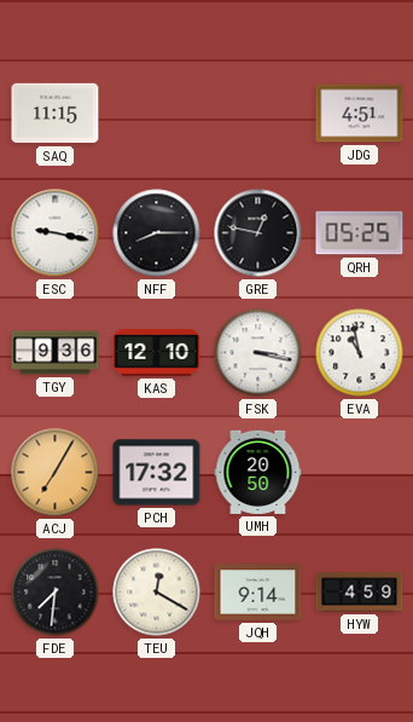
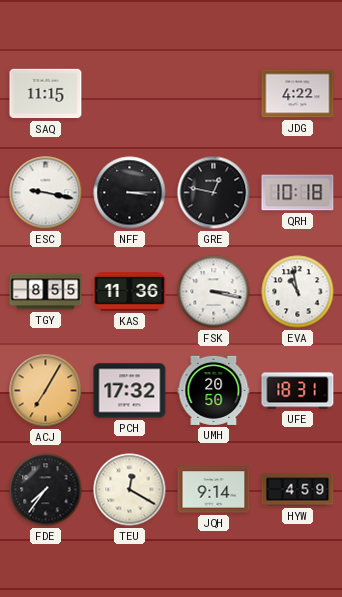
JDG: 4:51 -> 4:22
NFF: 8:15 -> 3:15
QRH: 05:25 -> 10:18
TGY: 9:36 -> 8:55
KAS: 12:10 -> 11:36
UFE: none -> 18:31
FDE: 7:31 -> 7:36
